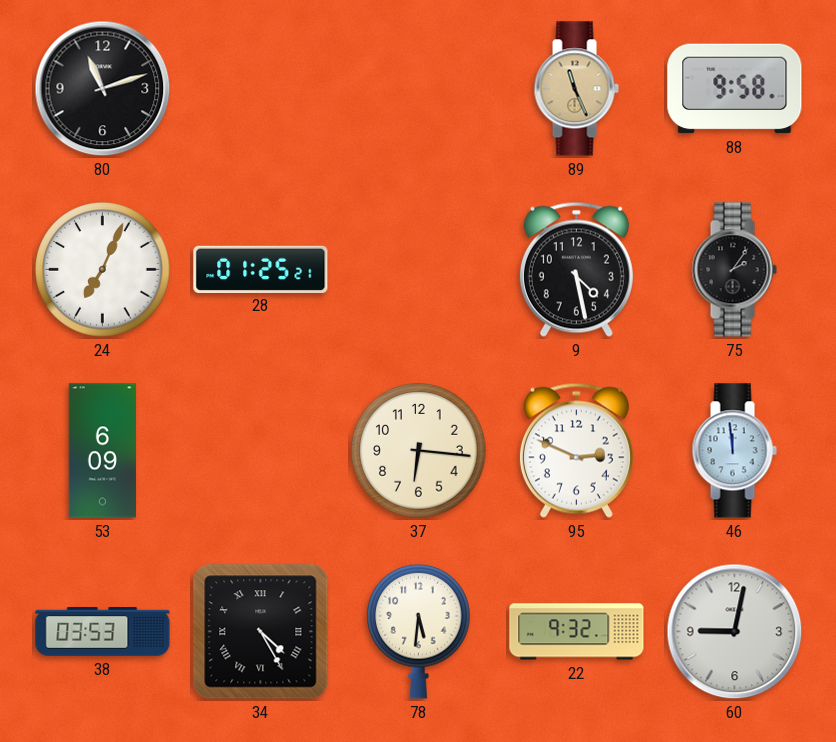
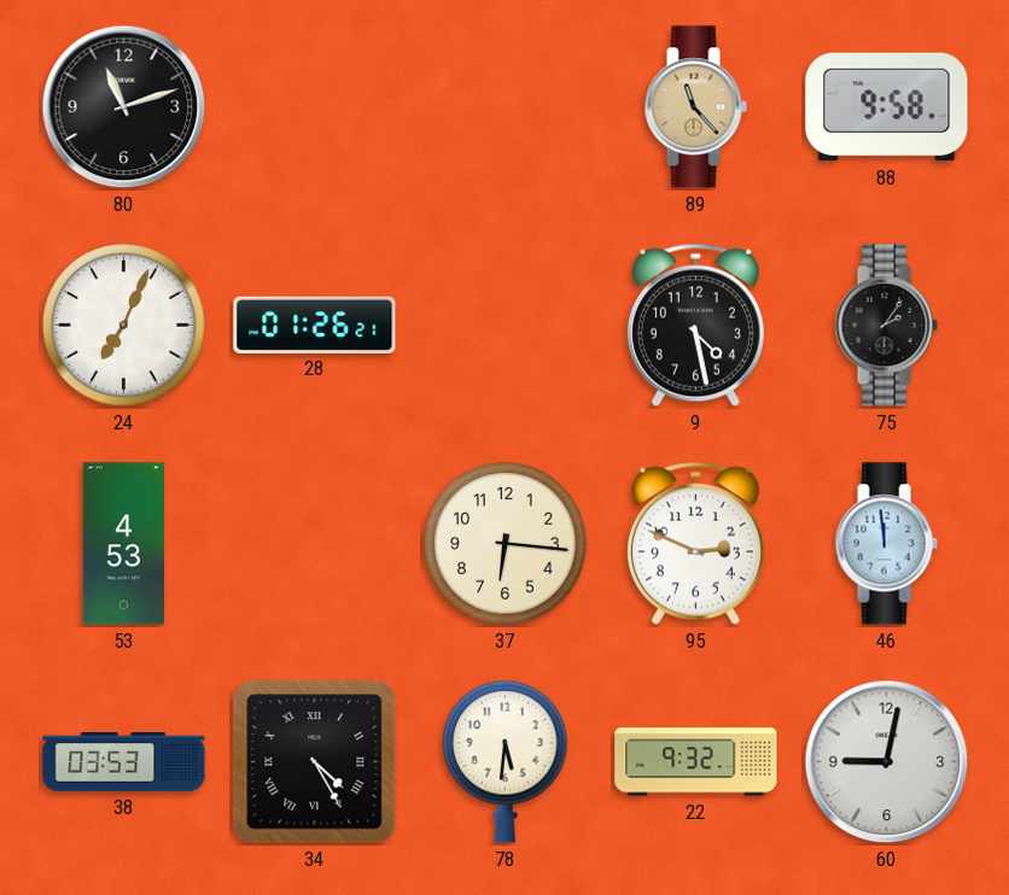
89: 11:26 -> 11:23
28: 01:25 -> 01:26
53: 6:09 -> 4:53
